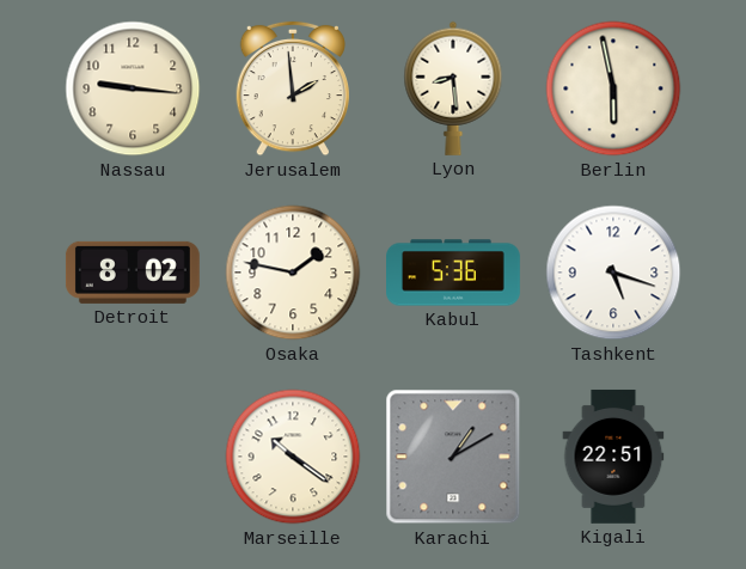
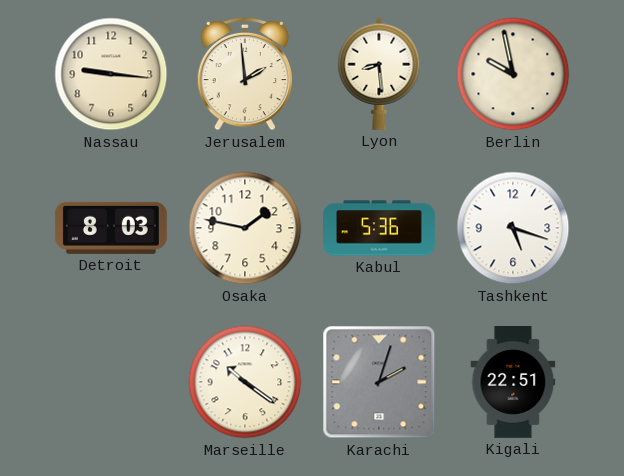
Berlin: 5:58 -> 9:58
Detroit: 8:02 -> 8:03
Karachi: 1:10 -> 2:03
